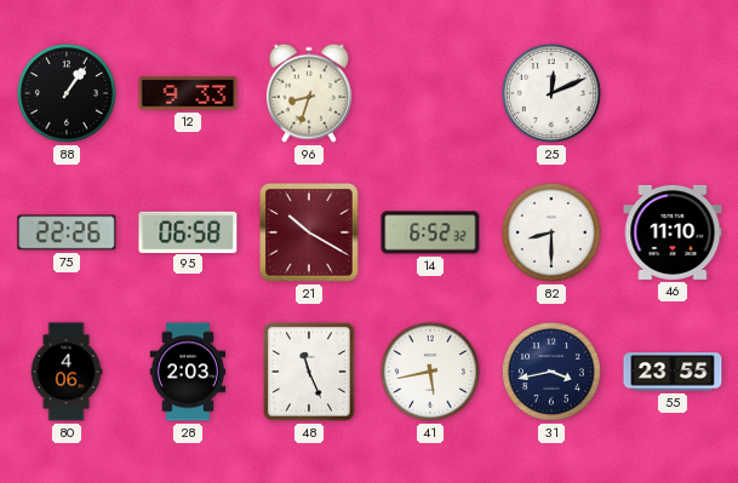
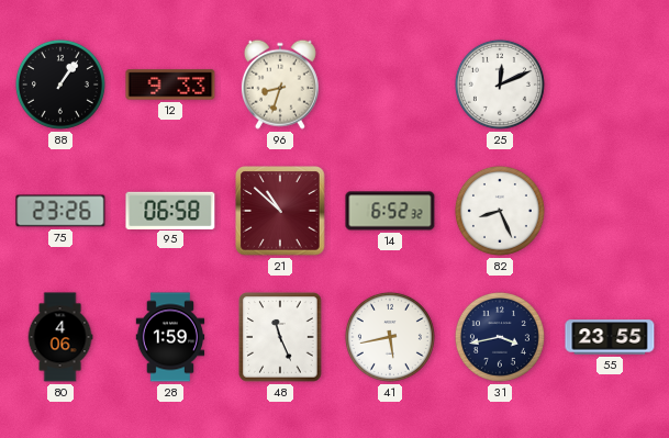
75: 22:26 -> 23:26
21: 10:20 -> 10:52
82: 8:30 -> 8:26
46: 11:10 -> none
28: 2:03 -> 1:59
